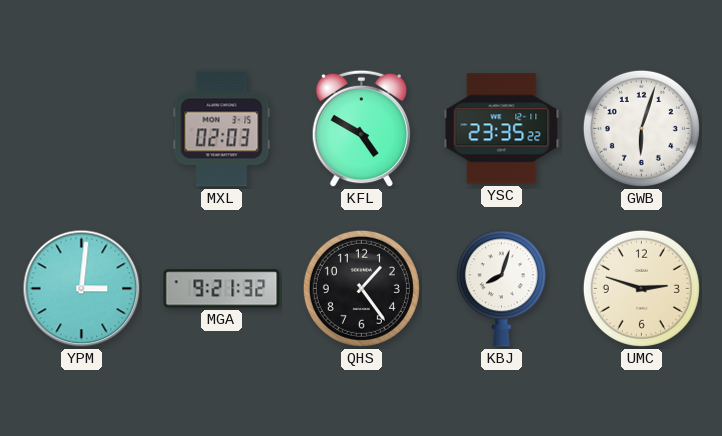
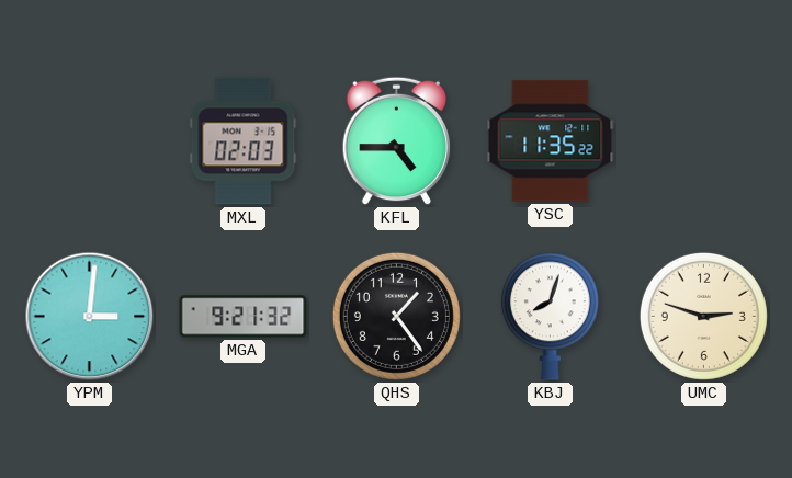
KFL: 4:50 -> 4:45
YSC: 23:35 -> 11:35
GWB: 6:03 -> none
